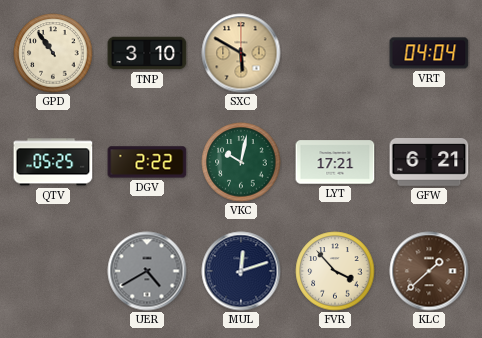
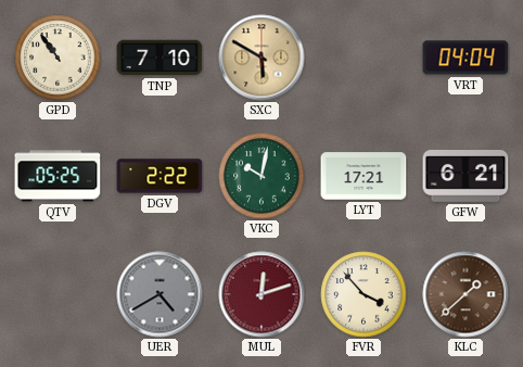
TNP: 3:10 -> 7:10
MUL dial: navy -> burgundy
